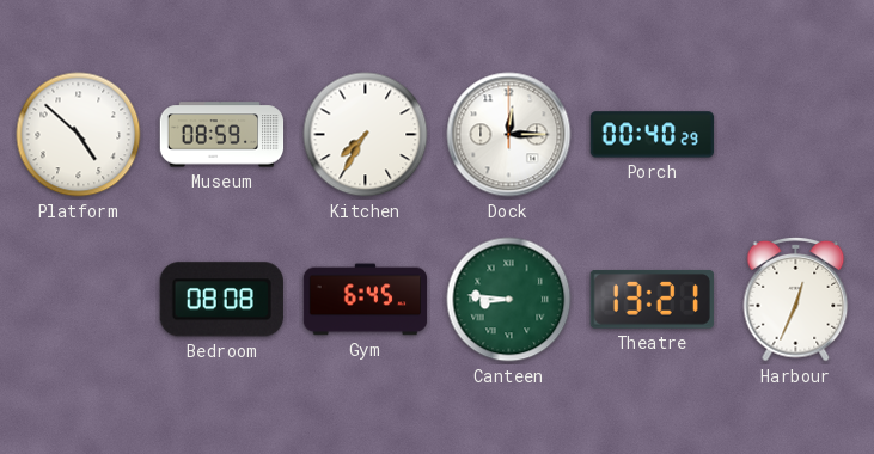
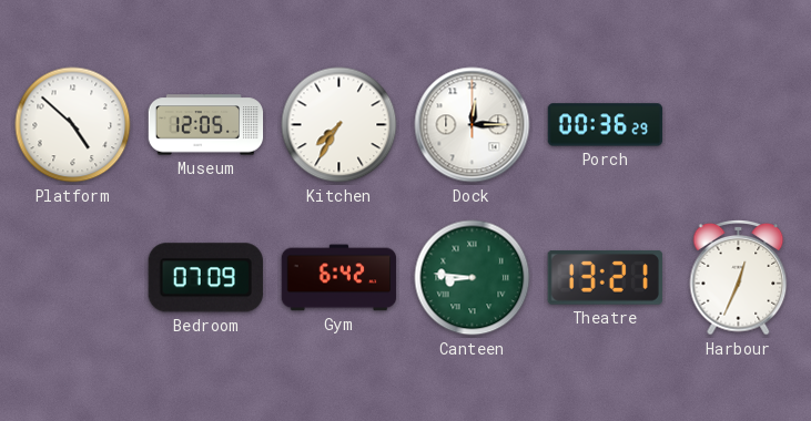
Museum: 08:59 -> 12:05
Porch: 00:40 -> 00:36
Bedroom: 08:08 -> 07:09
Gym: 6:45 -> 6:42
